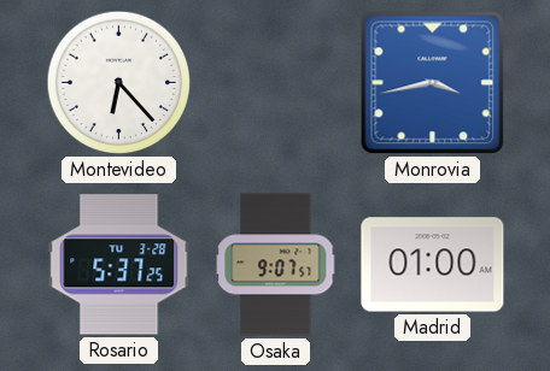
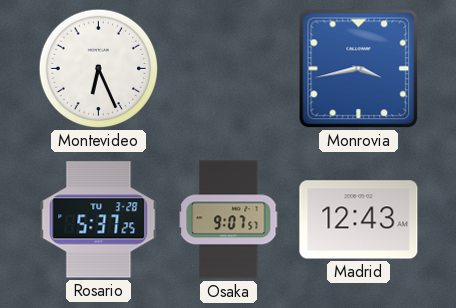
Montevideo: 6:23 -> 6:26
Madrid: 01:00 -> 12:43
